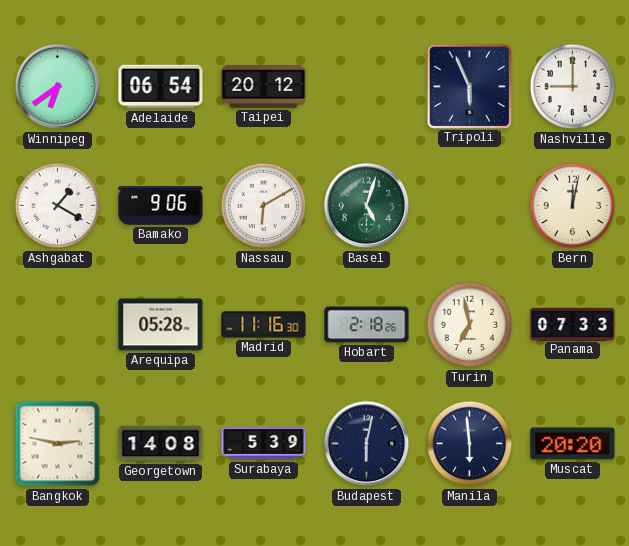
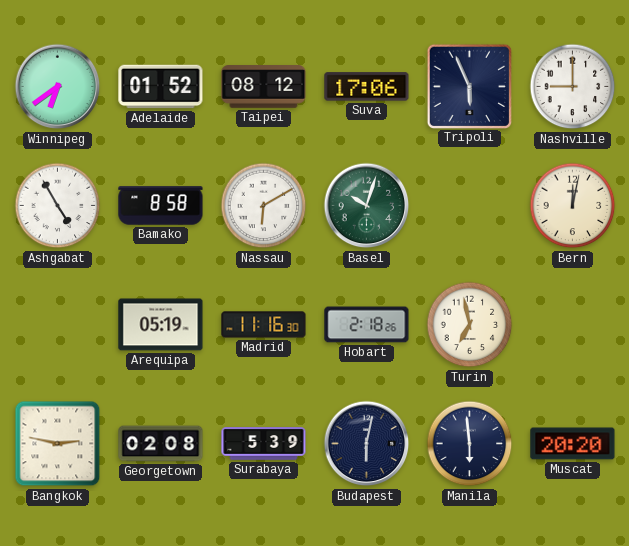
Adelaide: 06:54 -> 01:52
Taipei: 20:12 -> 08:12
Suva: none -> 17:06
Ashgabat: 1:20 -> 4:55
Bamako: 9:06 -> 8:58
Basel: 5:03 -> 10:03
Arequipa: 05:28 -> 05:19
Panama: 07:33 -> none
Georgetown: 14:08 -> 02:08
